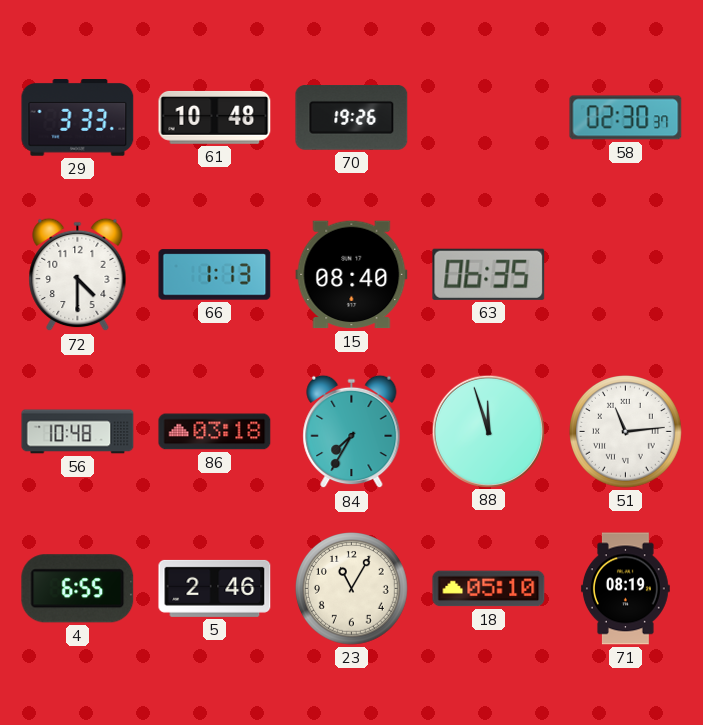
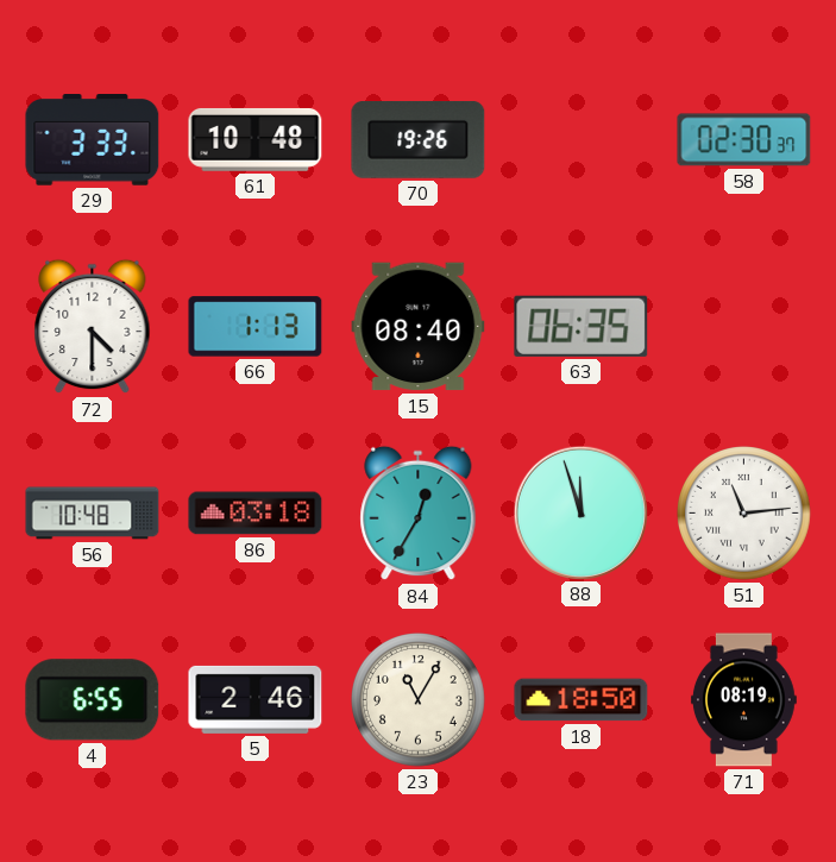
84: 7:35 -> 12:35
18: 05:10 -> 18:50
